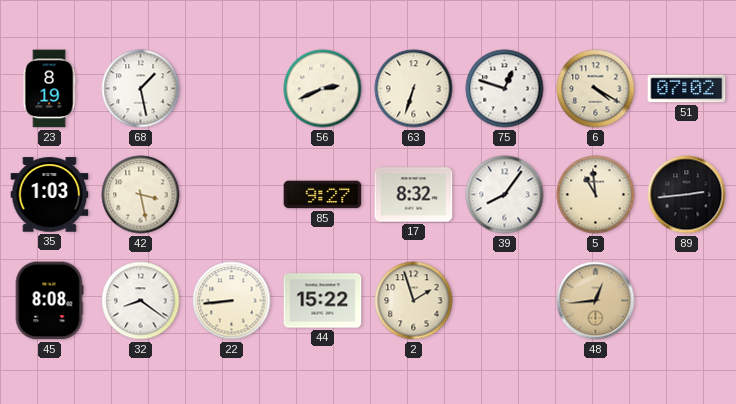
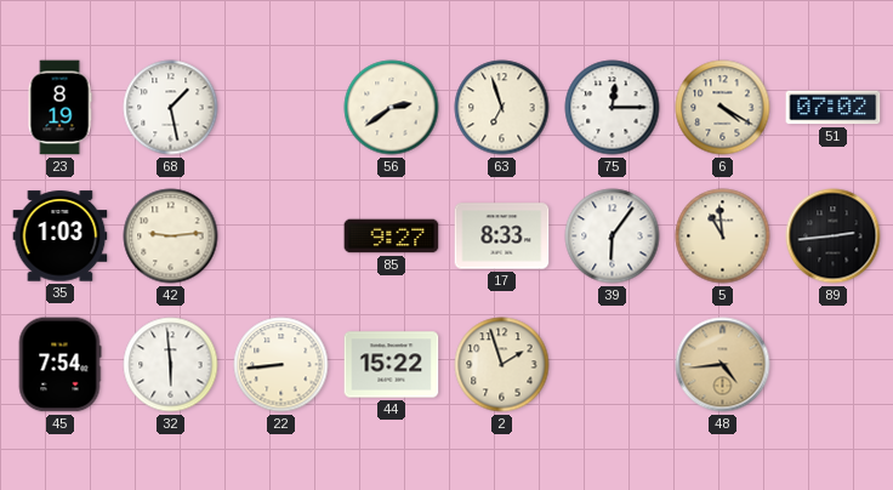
56: 2:41 -> 2:39
63: 6:33 -> 6:57
75: 12:48 -> 12:15
42: 3:28 -> 9:14
17: 8:32 -> 8:33
39: 8:06 -> 6:06
45: 8:08 -> 7:54
32: 8:21 -> 5:59
48: 12:44 -> 4:44
